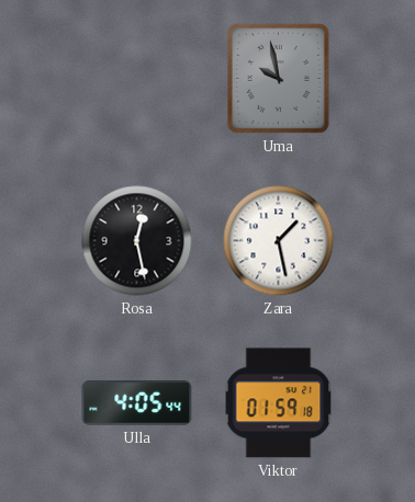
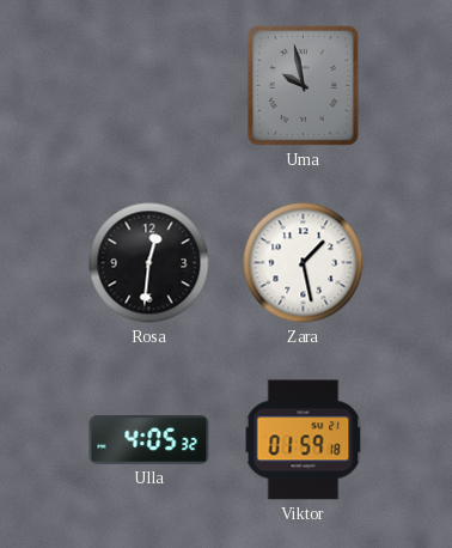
Rosa: 12:28 -> 12:31
Ulla: 4:05:44 -> 4:05:32
